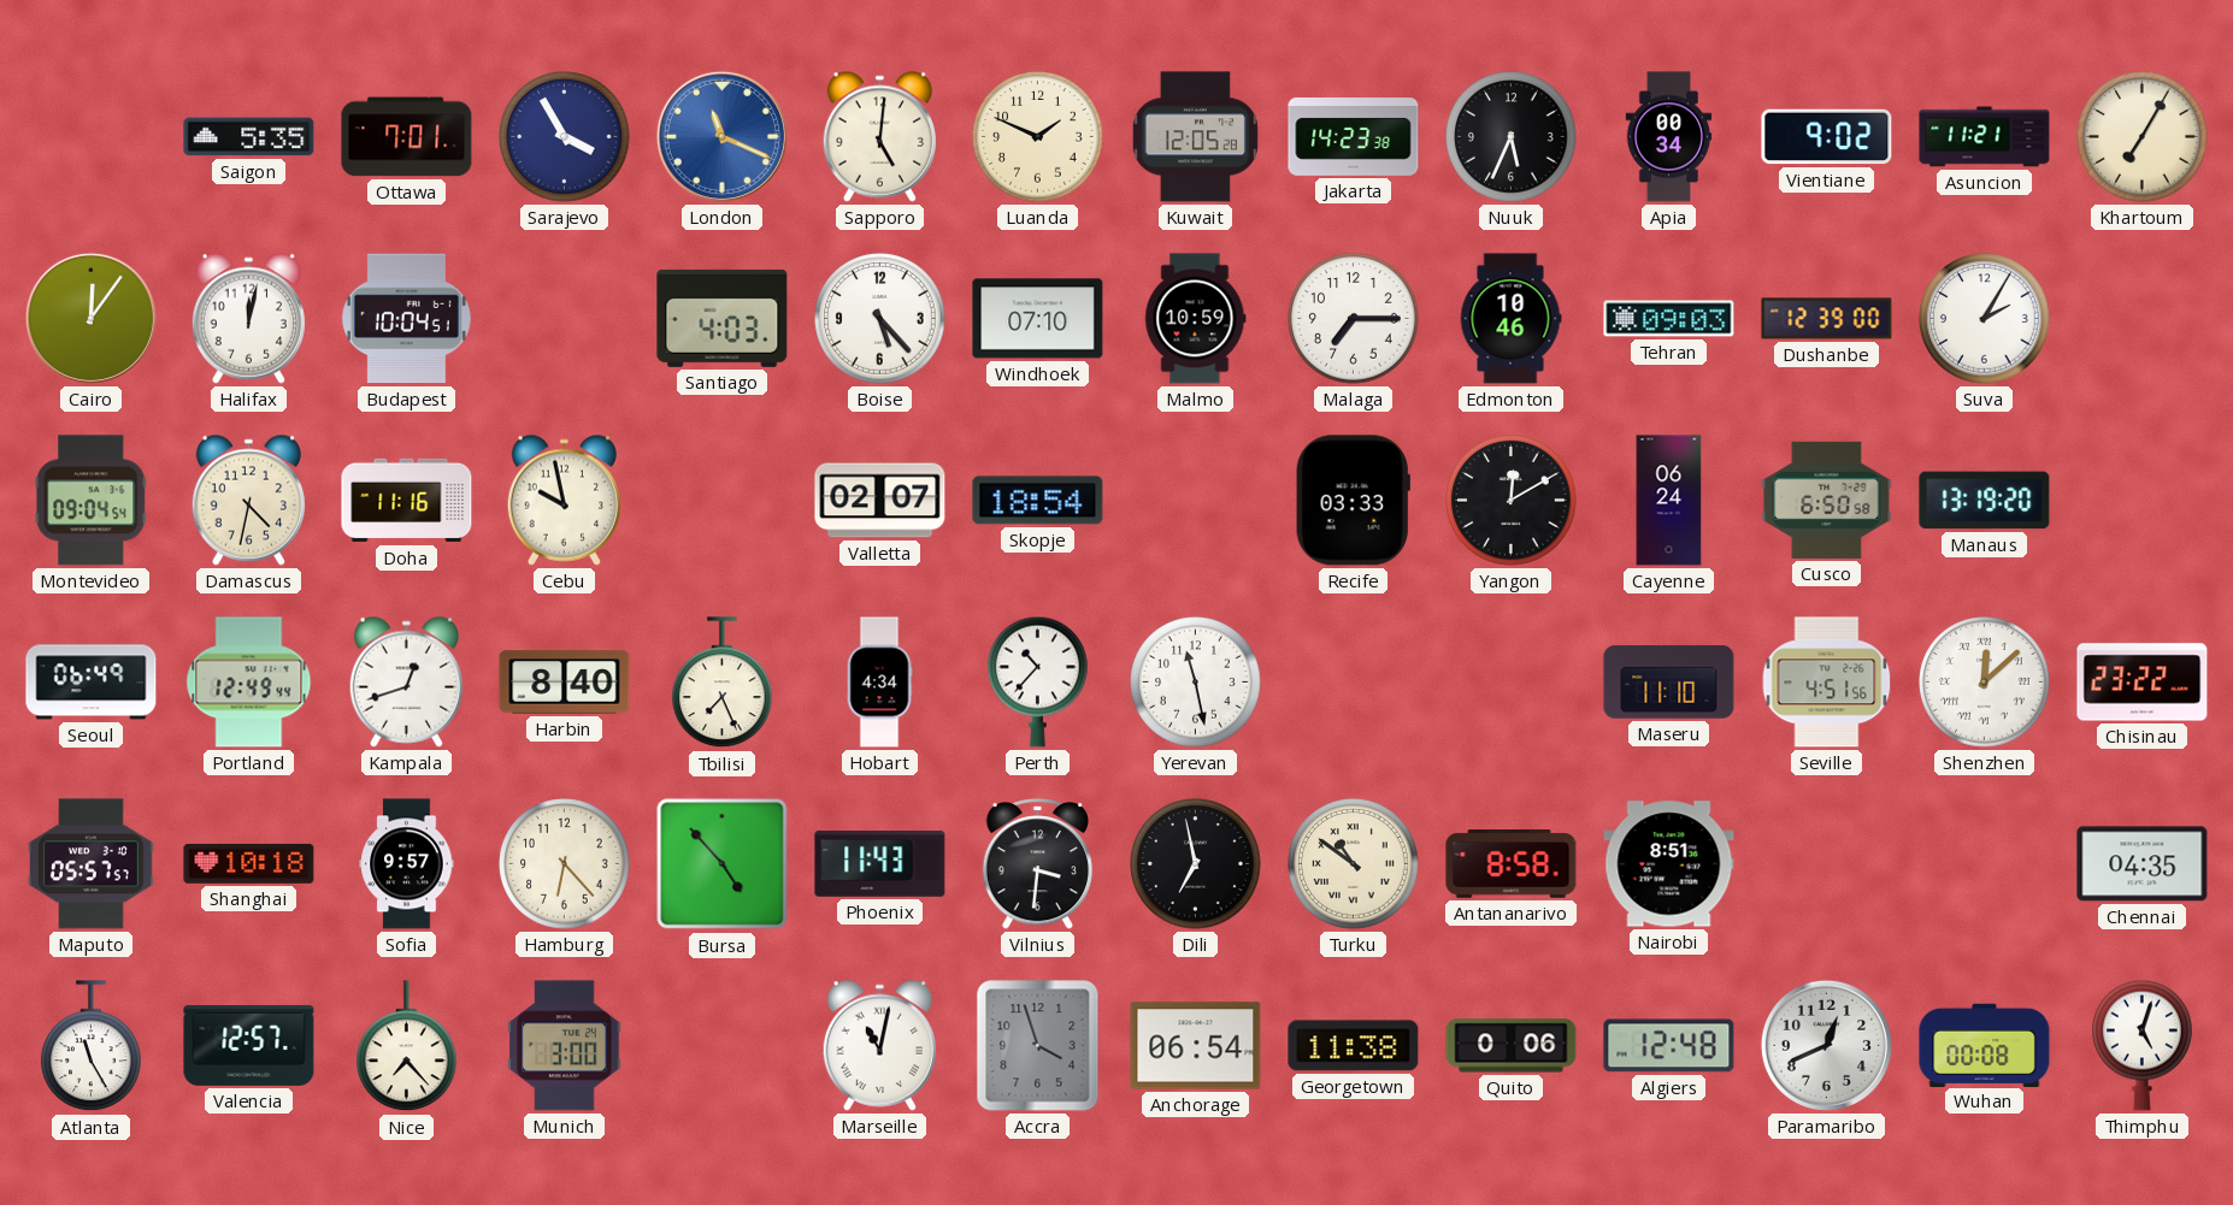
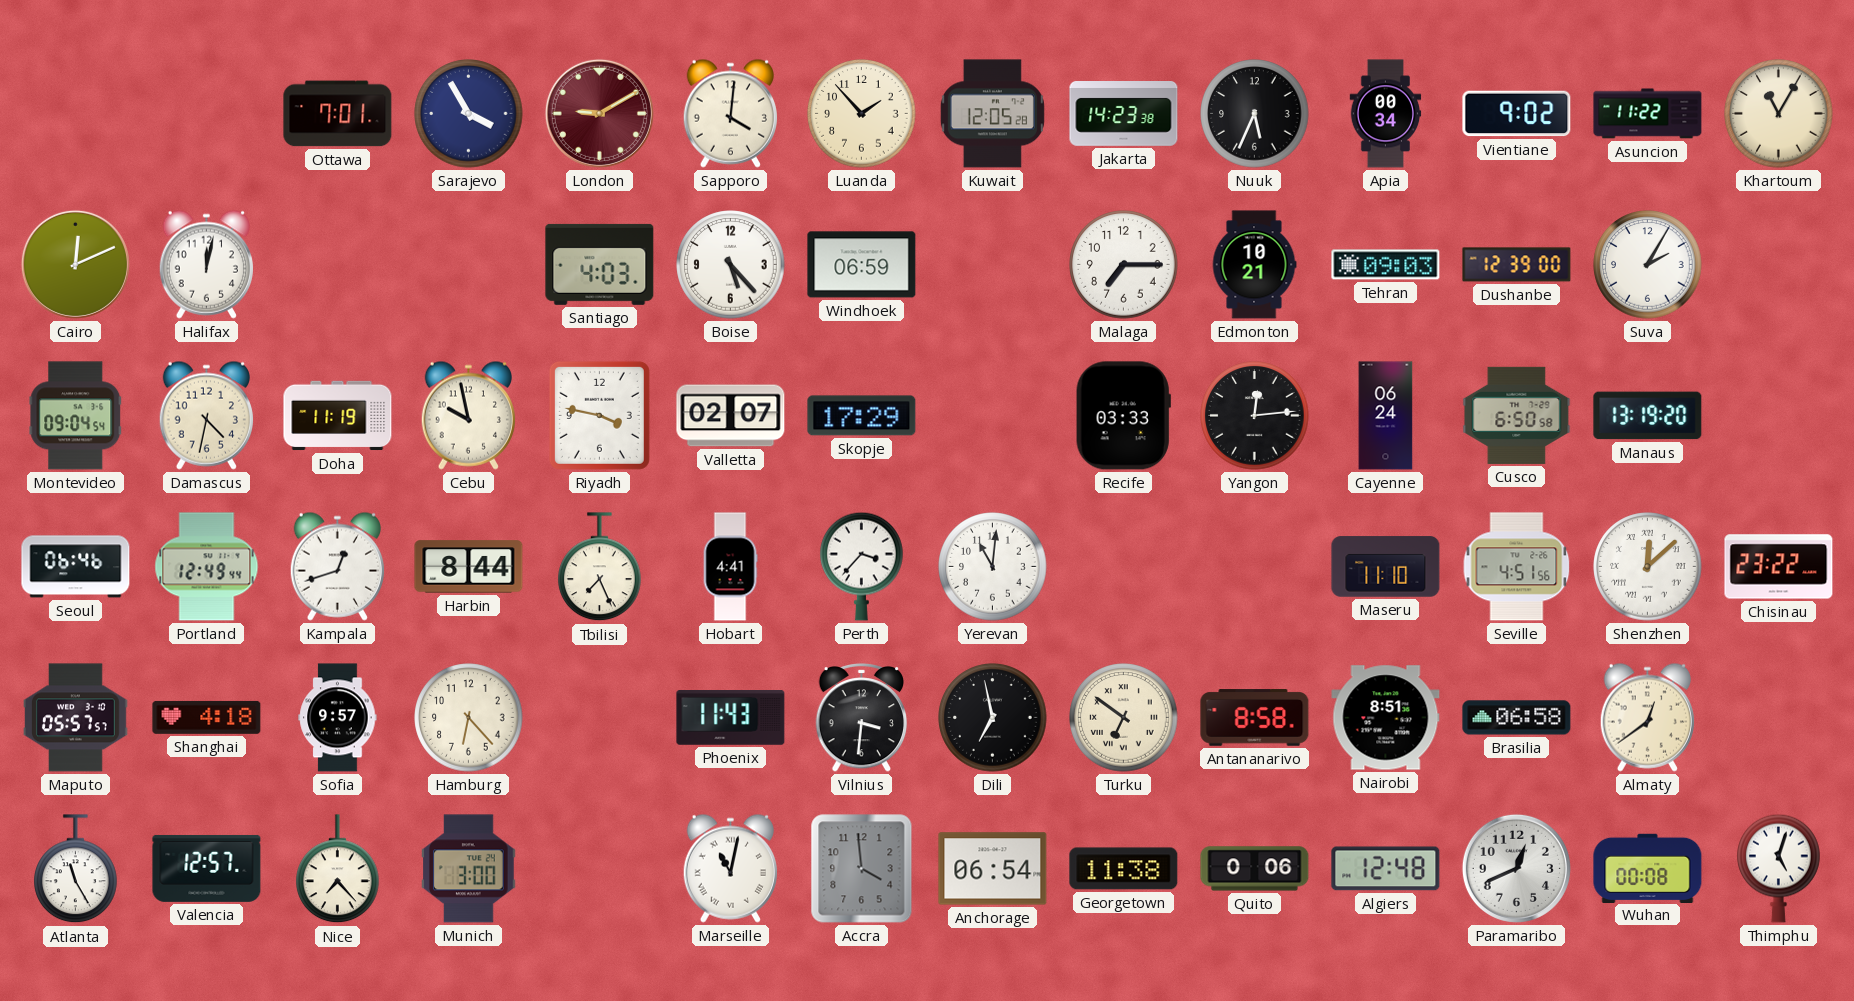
Saigon: 5:35 -> none
London: 11:19 -> 9:10
London dial: blue -> burgundy
Sapporo: 5:01 -> 4:01
Luanda: 1:49 -> 1:53
Asuncion: 11:21 -> 11:22
Khartoum: 7:05 -> 11:05
Cairo: 12:06 -> 12:11
Budapest: 10:04 -> none
Windhoek: 07:10 -> 06:59
Malmo: 10:59 -> none
Edmonton: 10:46 -> 10:21
Doha: 11:16 -> 11:19
Riyadh: none -> 3:47
Skopje: 18:54 -> 17:29
Yangon: 12:10 -> 12:14
Seoul: 06:49 -> 06:46
Harbin: 8:40 -> 8:44
Hobart: 4:34 -> 4:41
Perth: 10:37 -> 3:37
Yerevan: 11:28 -> 11:01
Shanghai: 10:18 -> 4:18
Bursa: 4:53 -> none
Turku: 10:51 -> 6:51
Brasilia: none -> 06:58
Almaty: none -> 12:39
Chennai: 04:35 -> none
Accra: 3:57 -> 3:59
